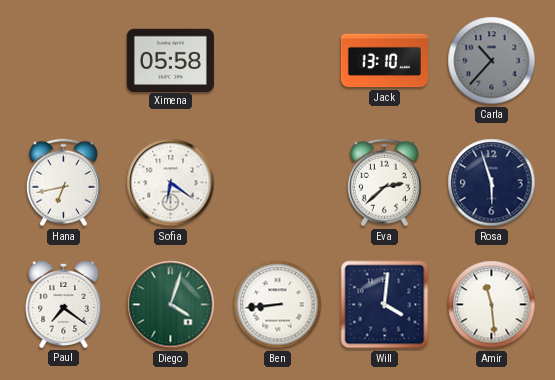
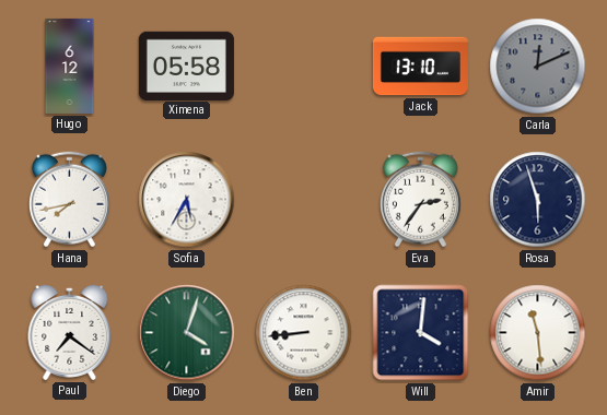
Hugo: none -> 6:12
Carla: 10:37 -> 12:11
Hana: 6:43 -> 7:43
Sofia: 6:21 -> 5:35
Eva: 2:38 -> 2:36
